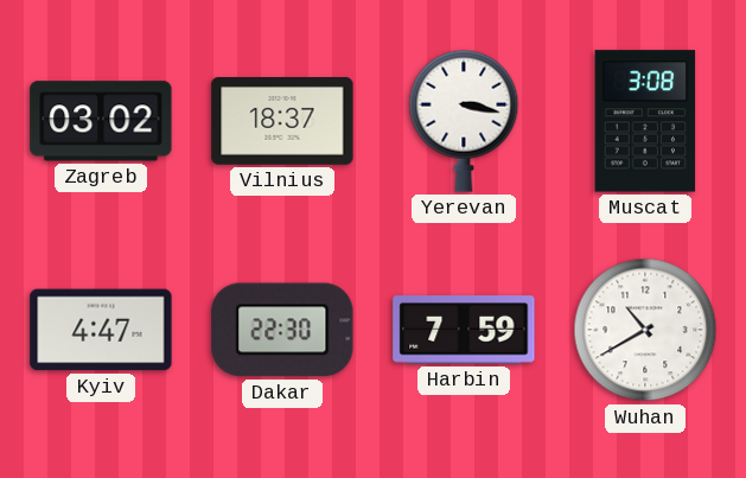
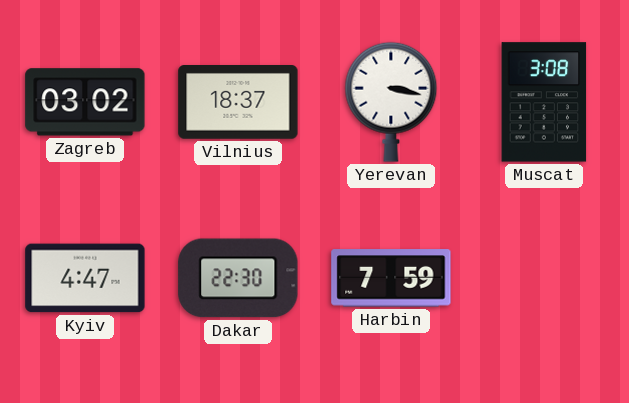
Wuhan: 10:40 -> none
